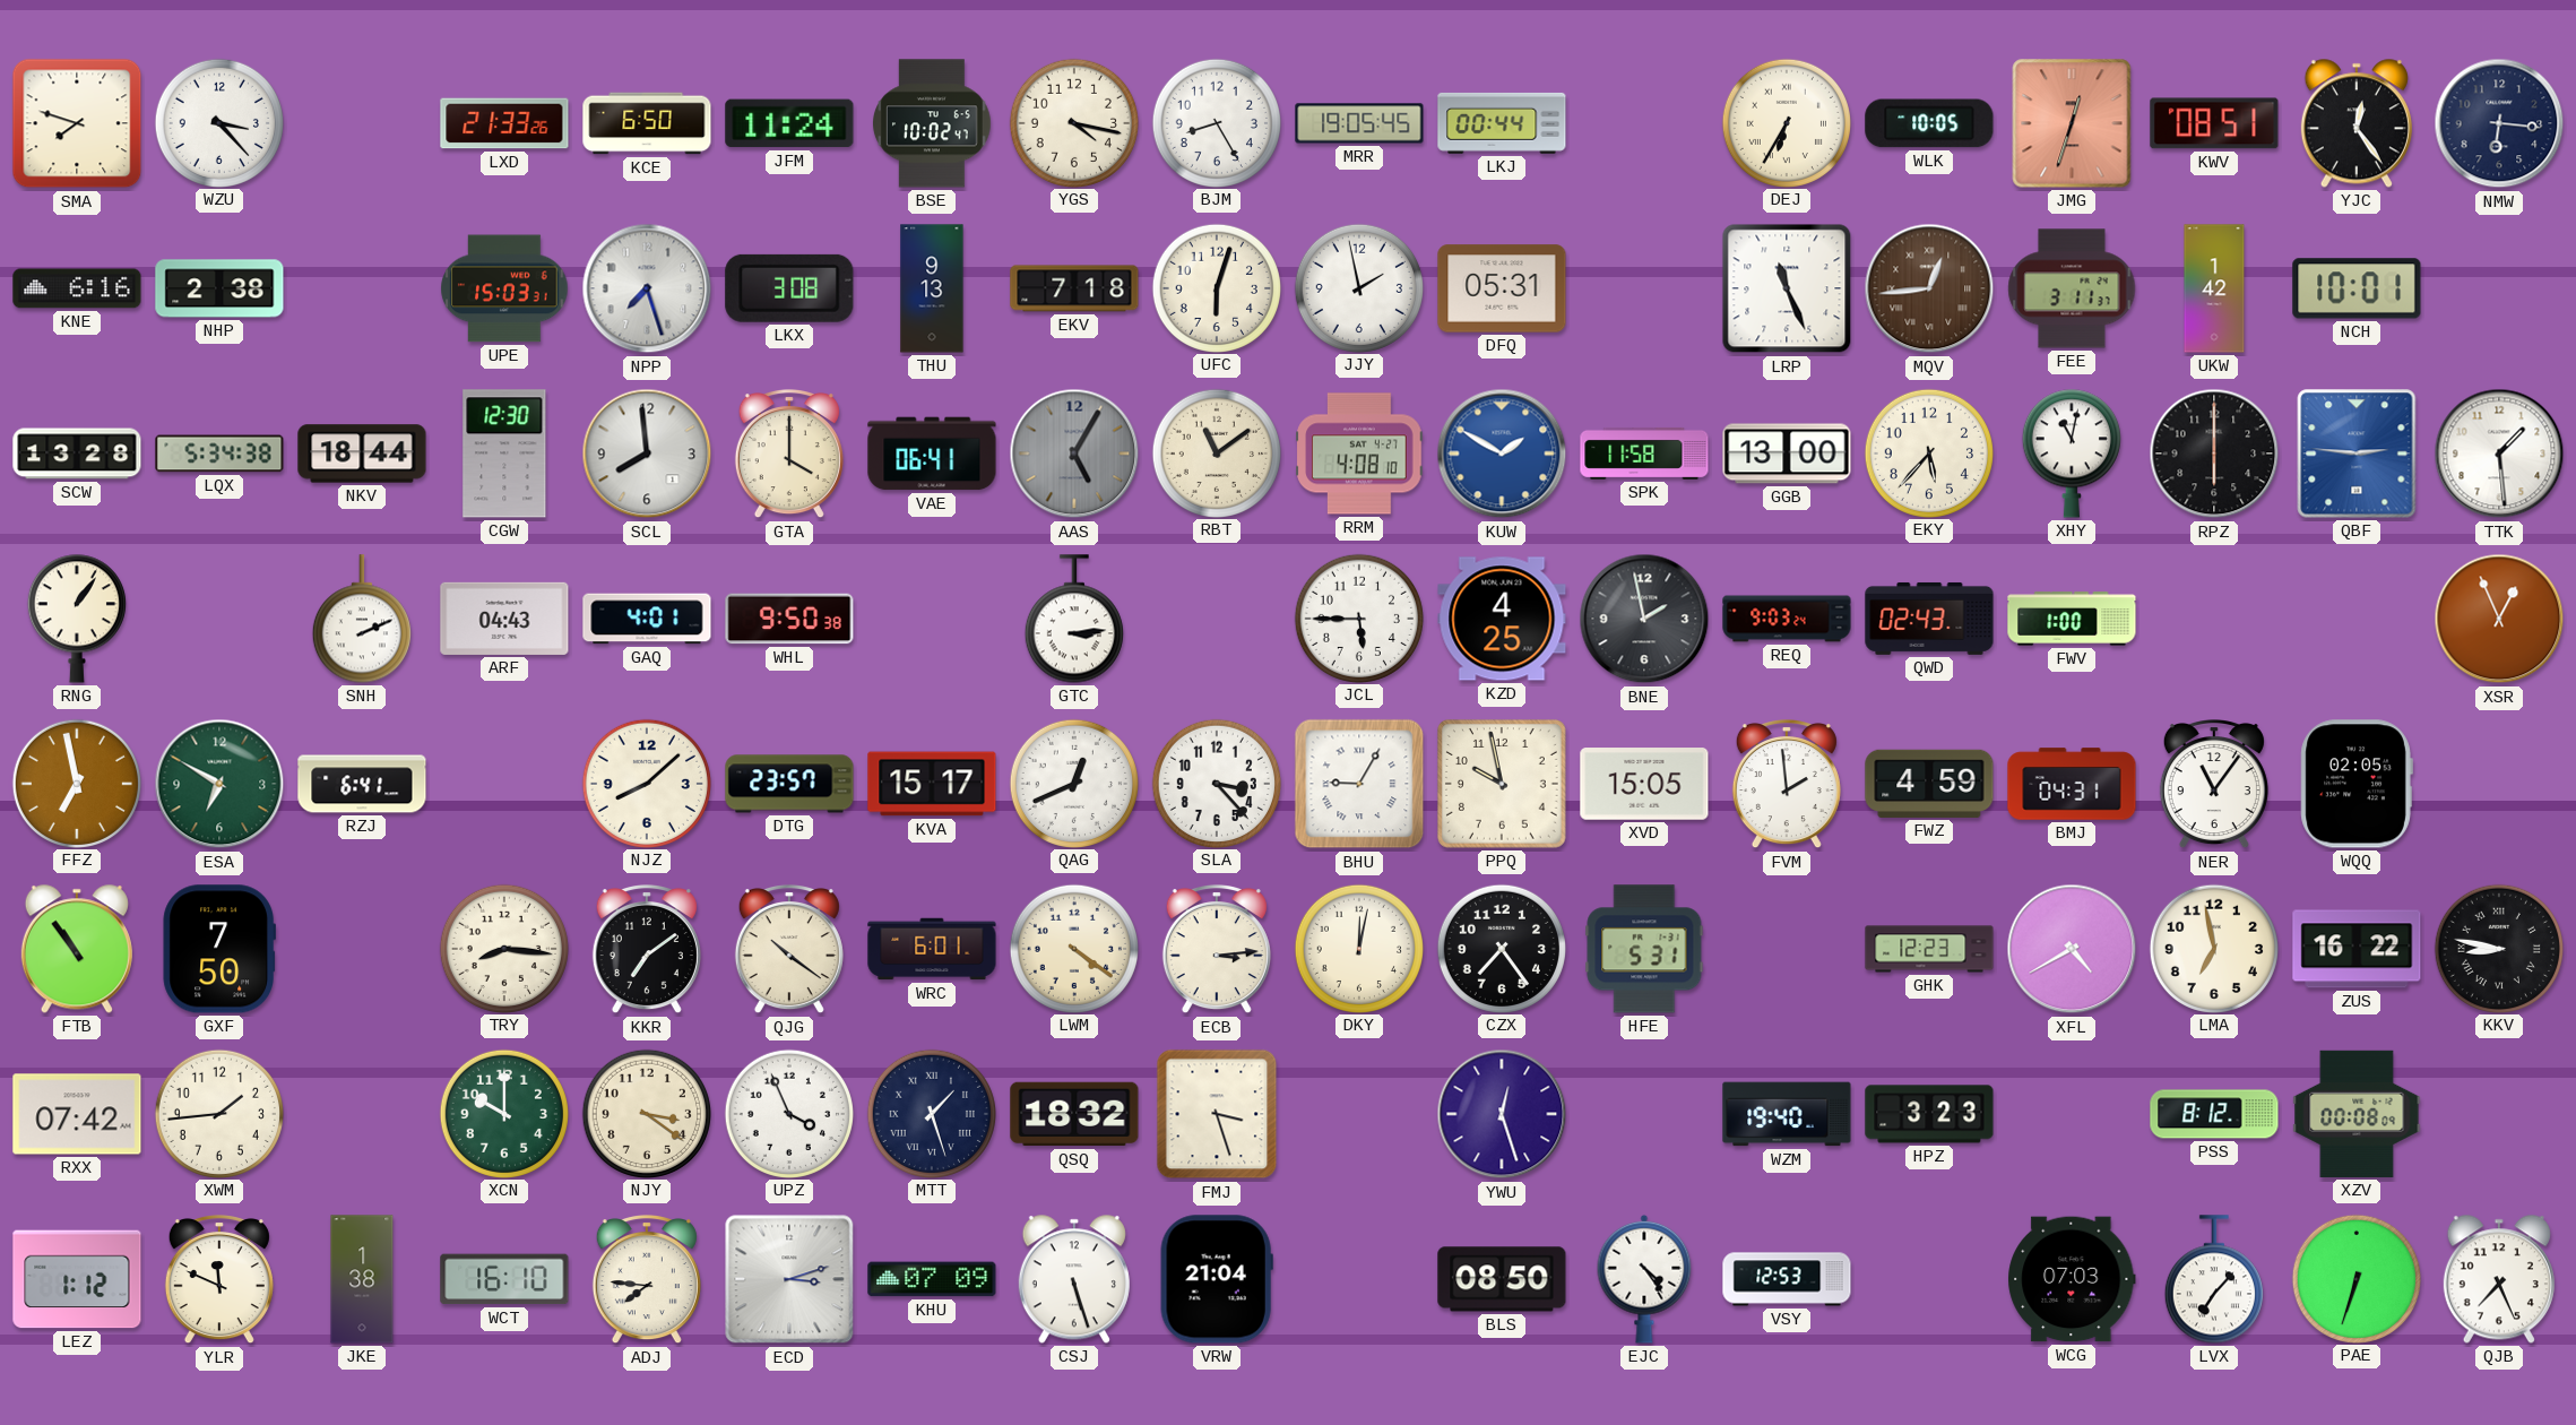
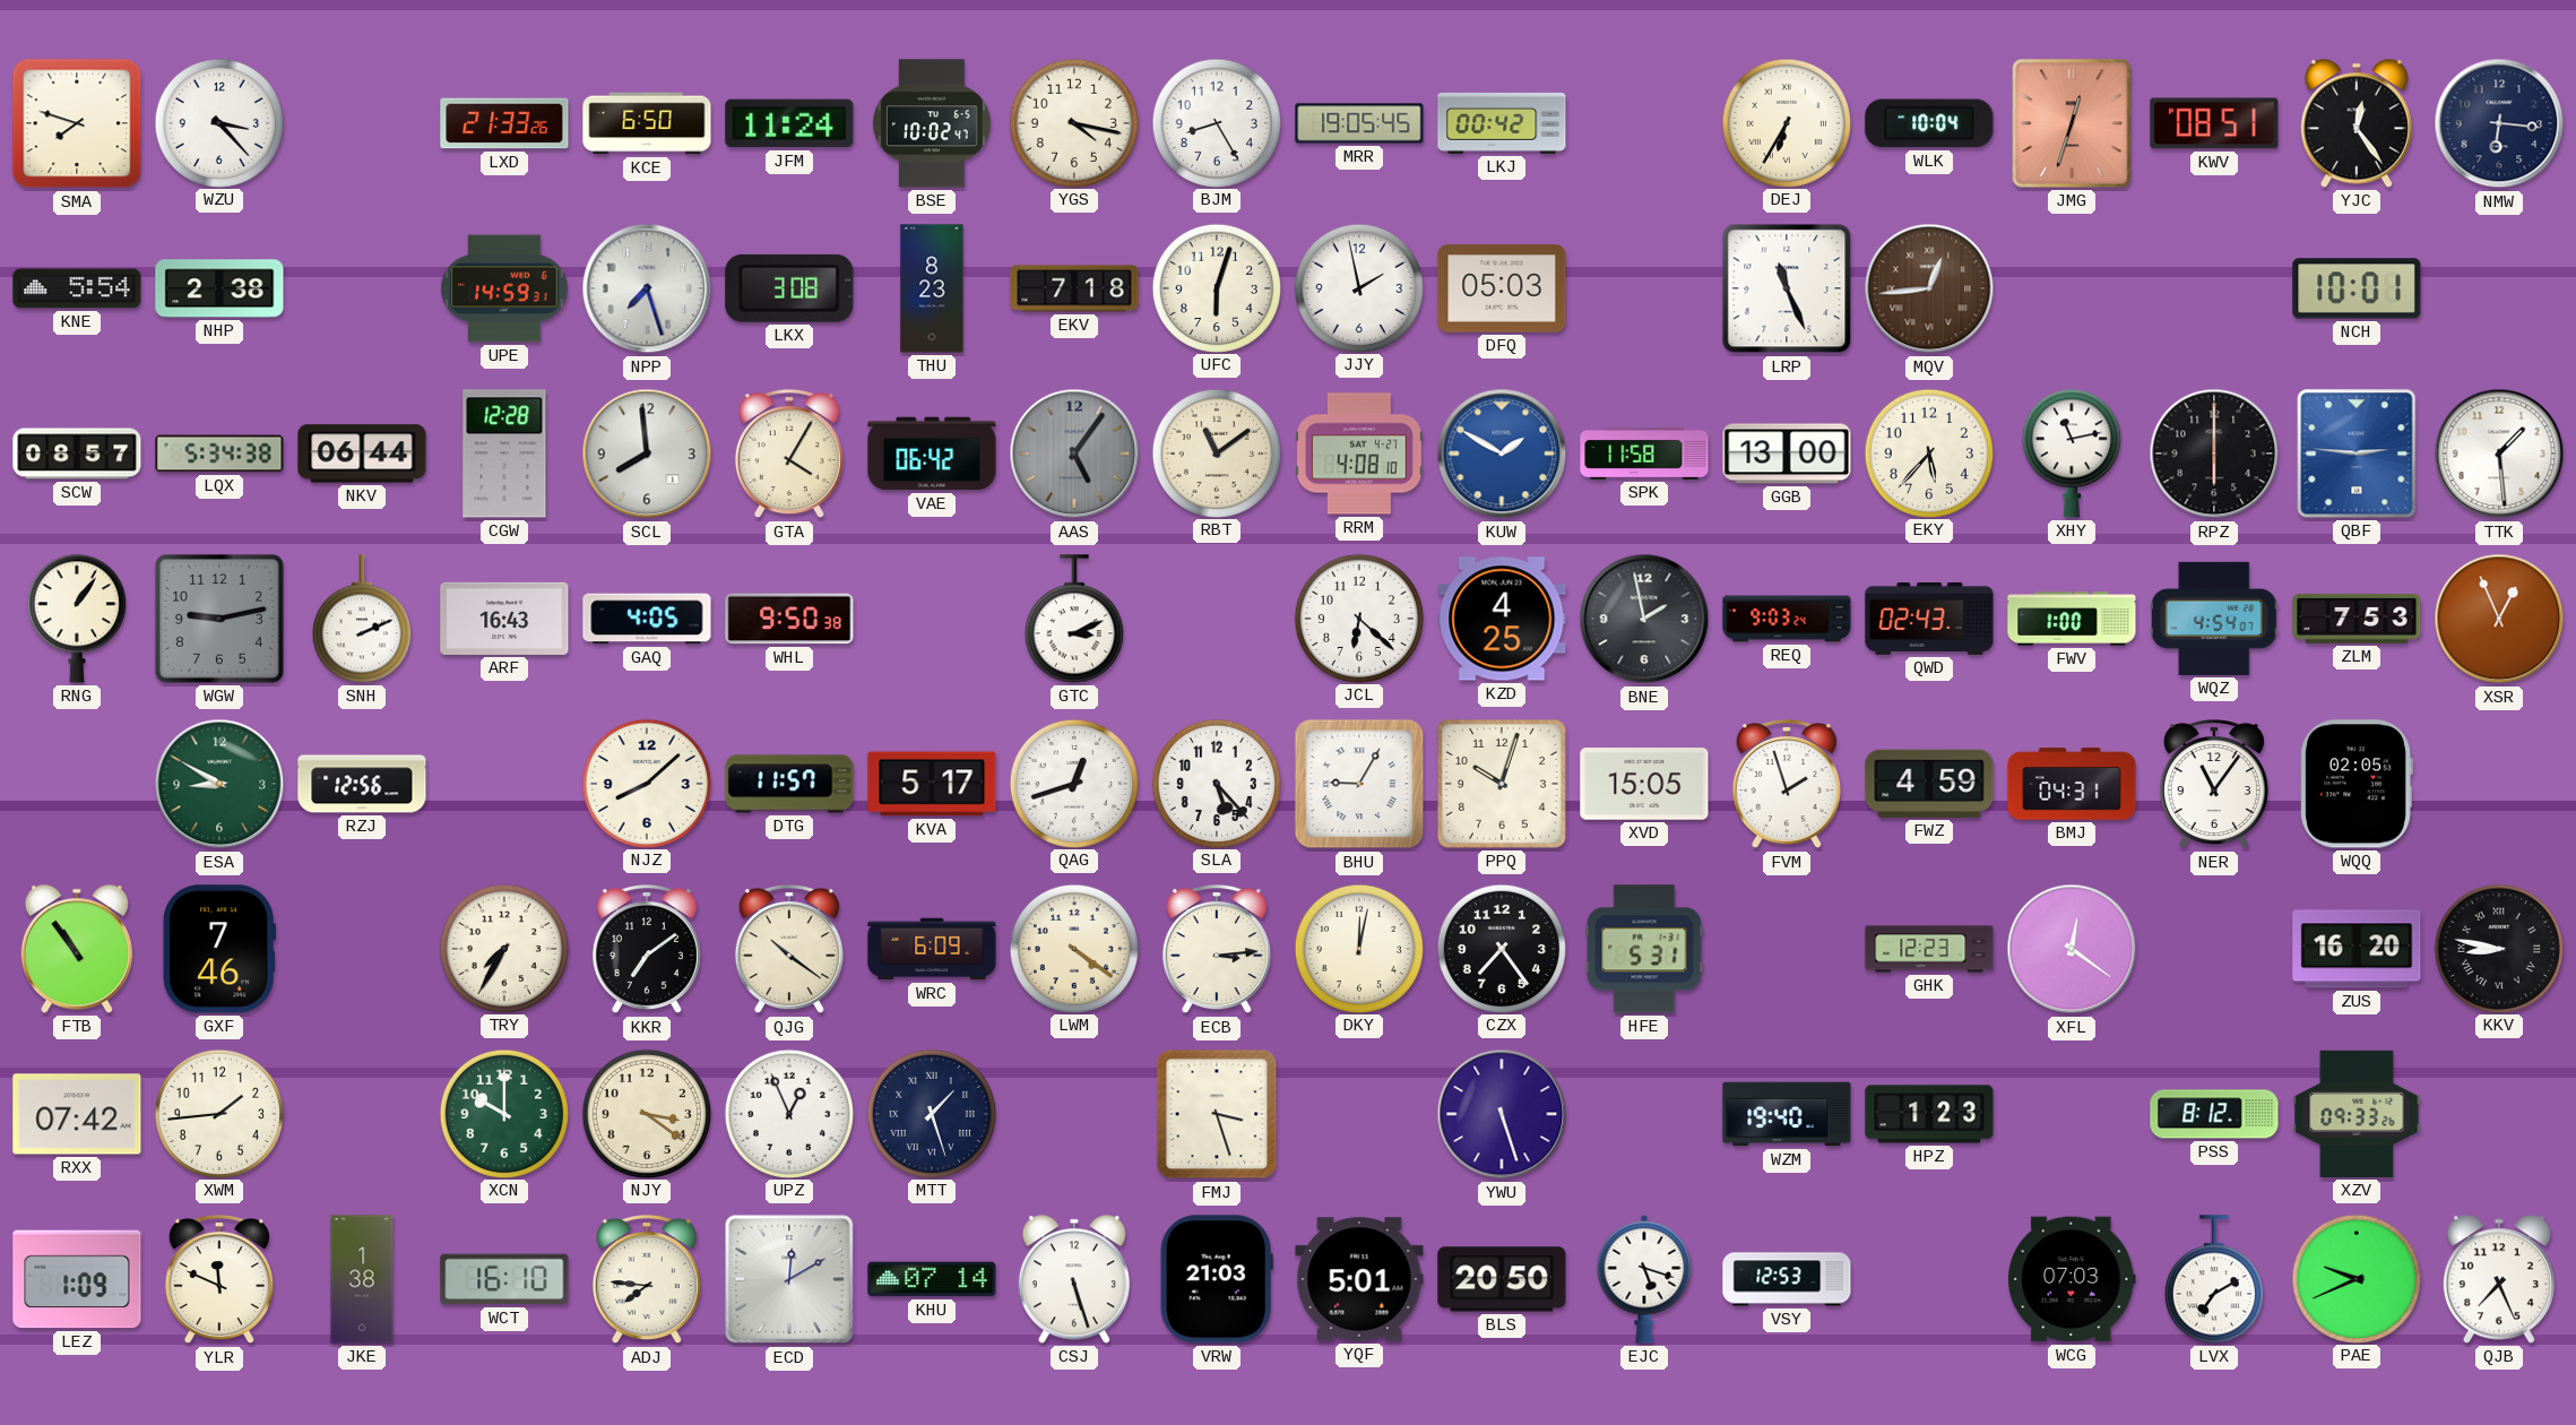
LKJ: 00:44 -> 00:42
WLK: 10:05 -> 10:04
KNE: 6:16 -> 5:54
UPE: 15:03 -> 14:59
THU: 9:13 -> 8:23
DFQ: 05:31 -> 05:03
FEE: 3:11 -> none
UKW: 1:42 -> none
SCW: 13:28 -> 08:57
NKV: 18:44 -> 06:44
CGW: 12:30 -> 12:28
GTA: 4:00 -> 4:05
VAE: 06:41 -> 06:42
AAS: 5:05 -> 5:06
XHY: 11:02 -> 11:13
WGW: none -> 9:13
ARF: 04:43 -> 16:43
GAQ: 4:01 -> 4:05
GTC: 3:14 -> 3:11
JCL: 5:45 -> 6:22
WQZ: none -> 4:54
ZLM: none -> 7:53
FFZ: 6:58 -> none
ESA: 6:50 -> 8:50
RZJ: 6:41 -> 12:56
DTG: 23:57 -> 11:57
KVA: 15:17 -> 5:17
QAG: 12:41 -> 12:42
SLA: 3:23 -> 5:23
PPQ: 9:58 -> 10:03
FVM: 1:59 -> 1:57
GXF: 7:50 -> 7:46
TRY: 8:16 -> 7:35
WRC: 6:01 -> 6:09
XFL: 4:40 -> 12:21
LMA: 6:58 -> none
ZUS: 16:22 -> 16:20
UPZ: 3:56 -> 12:56
QSQ: 18:32 -> none
YWU: 12:27 -> 5:27
HPZ: 3:23 -> 1:23
XZV: 00:08 -> 09:33
LEZ: 1:12 -> 1:09
ECD: 3:12 -> 12:10
KHU: 07:09 -> 07:14
VRW: 21:04 -> 21:03
YQF: none -> 5:01
BLS: 08:50 -> 20:50
EJC: 4:24 -> 5:18
LVX: 7:07 -> 7:10
PAE: 6:33 -> 9:41
